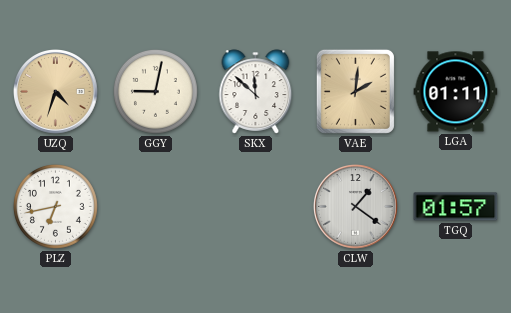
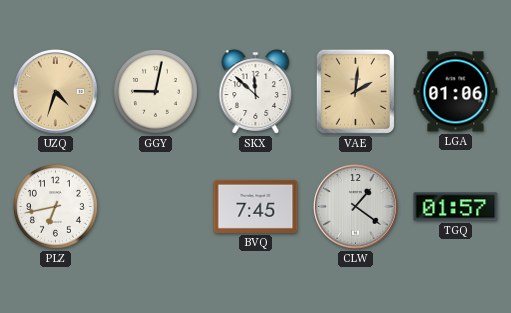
LGA: 01:11 -> 01:06
BVQ: none -> 7:45
